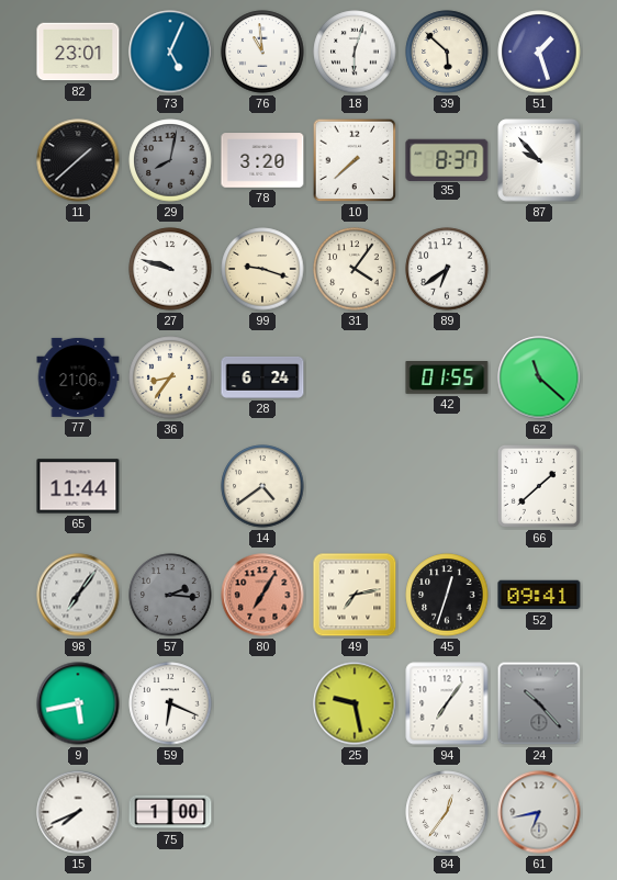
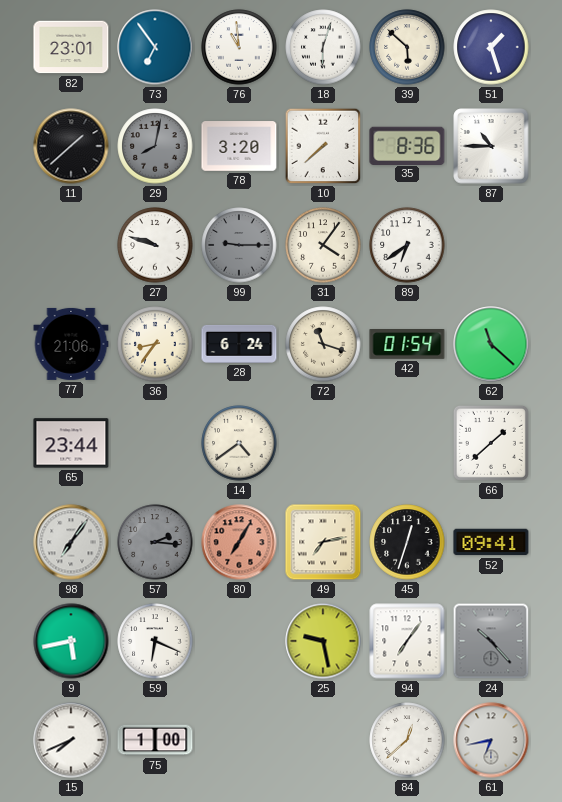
73: 5:04 -> 6:54
35: 8:37 -> 8:36
87: 9:53 -> 10:45
99: 9:18 -> 9:15
99 dial: cream -> grey
72: none -> 11:18
42: 01:55 -> 01:54
65: 11:44 -> 23:44
84: 12:36 -> 12:38
